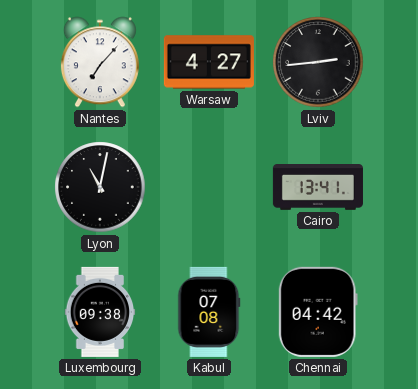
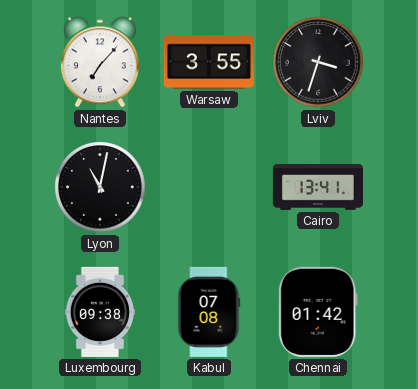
Warsaw: 4:27 -> 3:55
Lviv: 2:44 -> 3:33
Chennai: 04:42 -> 01:42
